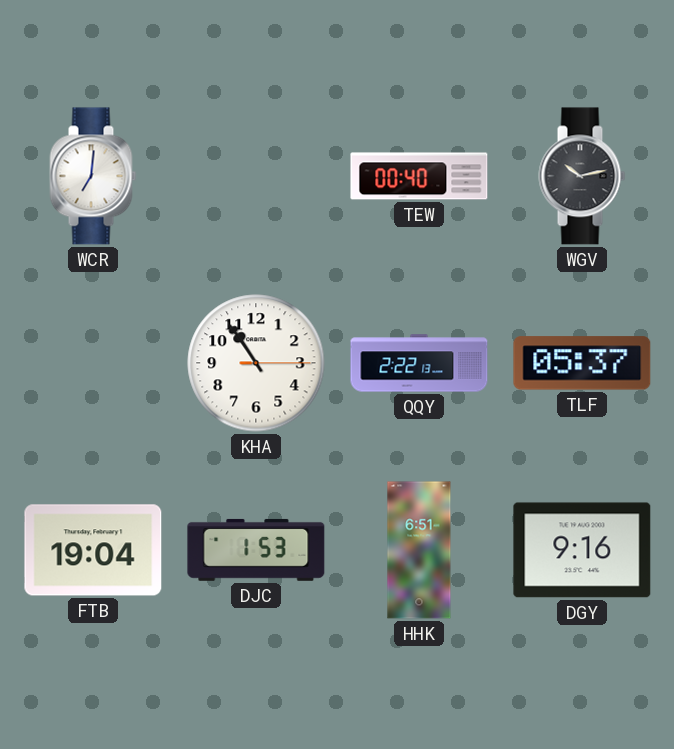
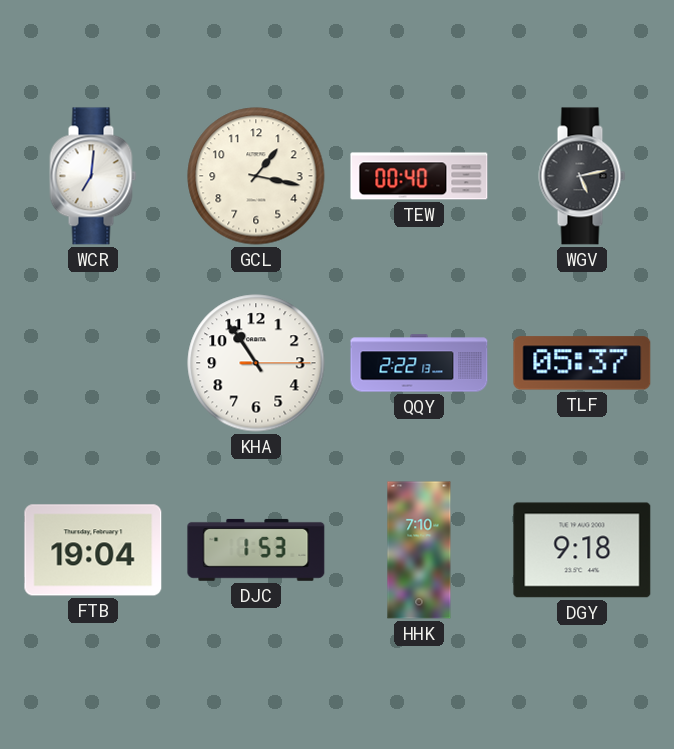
GCL: none -> 1:17
WGV: 10:13 -> 5:13
HHK: 6:51 -> 7:10
DGY: 9:16 -> 9:18
